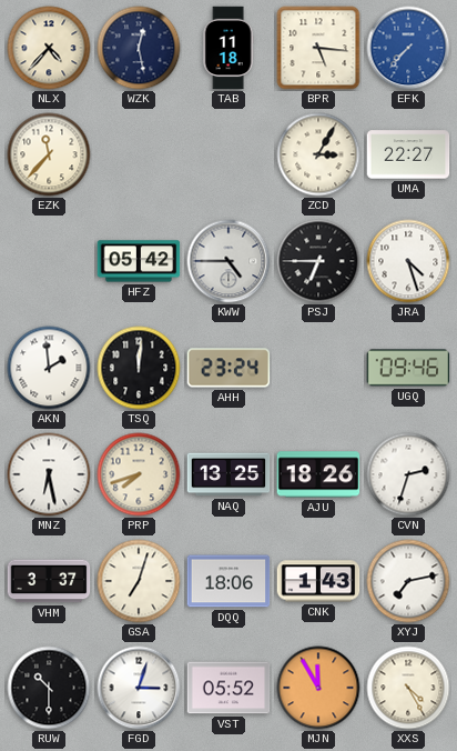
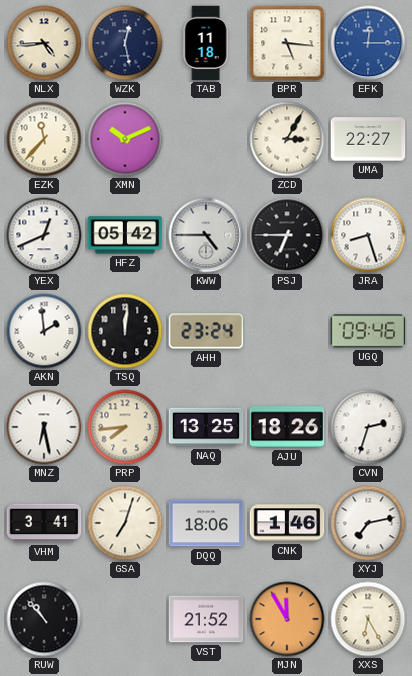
NLX: 4:37 -> 4:44
EFK: 7:37 -> 12:15
XMN: none -> 10:11
YEX: none -> 12:41
JRA: 4:27 -> 8:27
PRP: 7:42 -> 7:44
VHM: 3:37 -> 3:41
CNK: 1:43 -> 1:46
RUW: 10:30 -> 10:53
FGD: 3:03 -> none
VST: 05:52 -> 21:52
XXS: 4:25 -> 6:25
